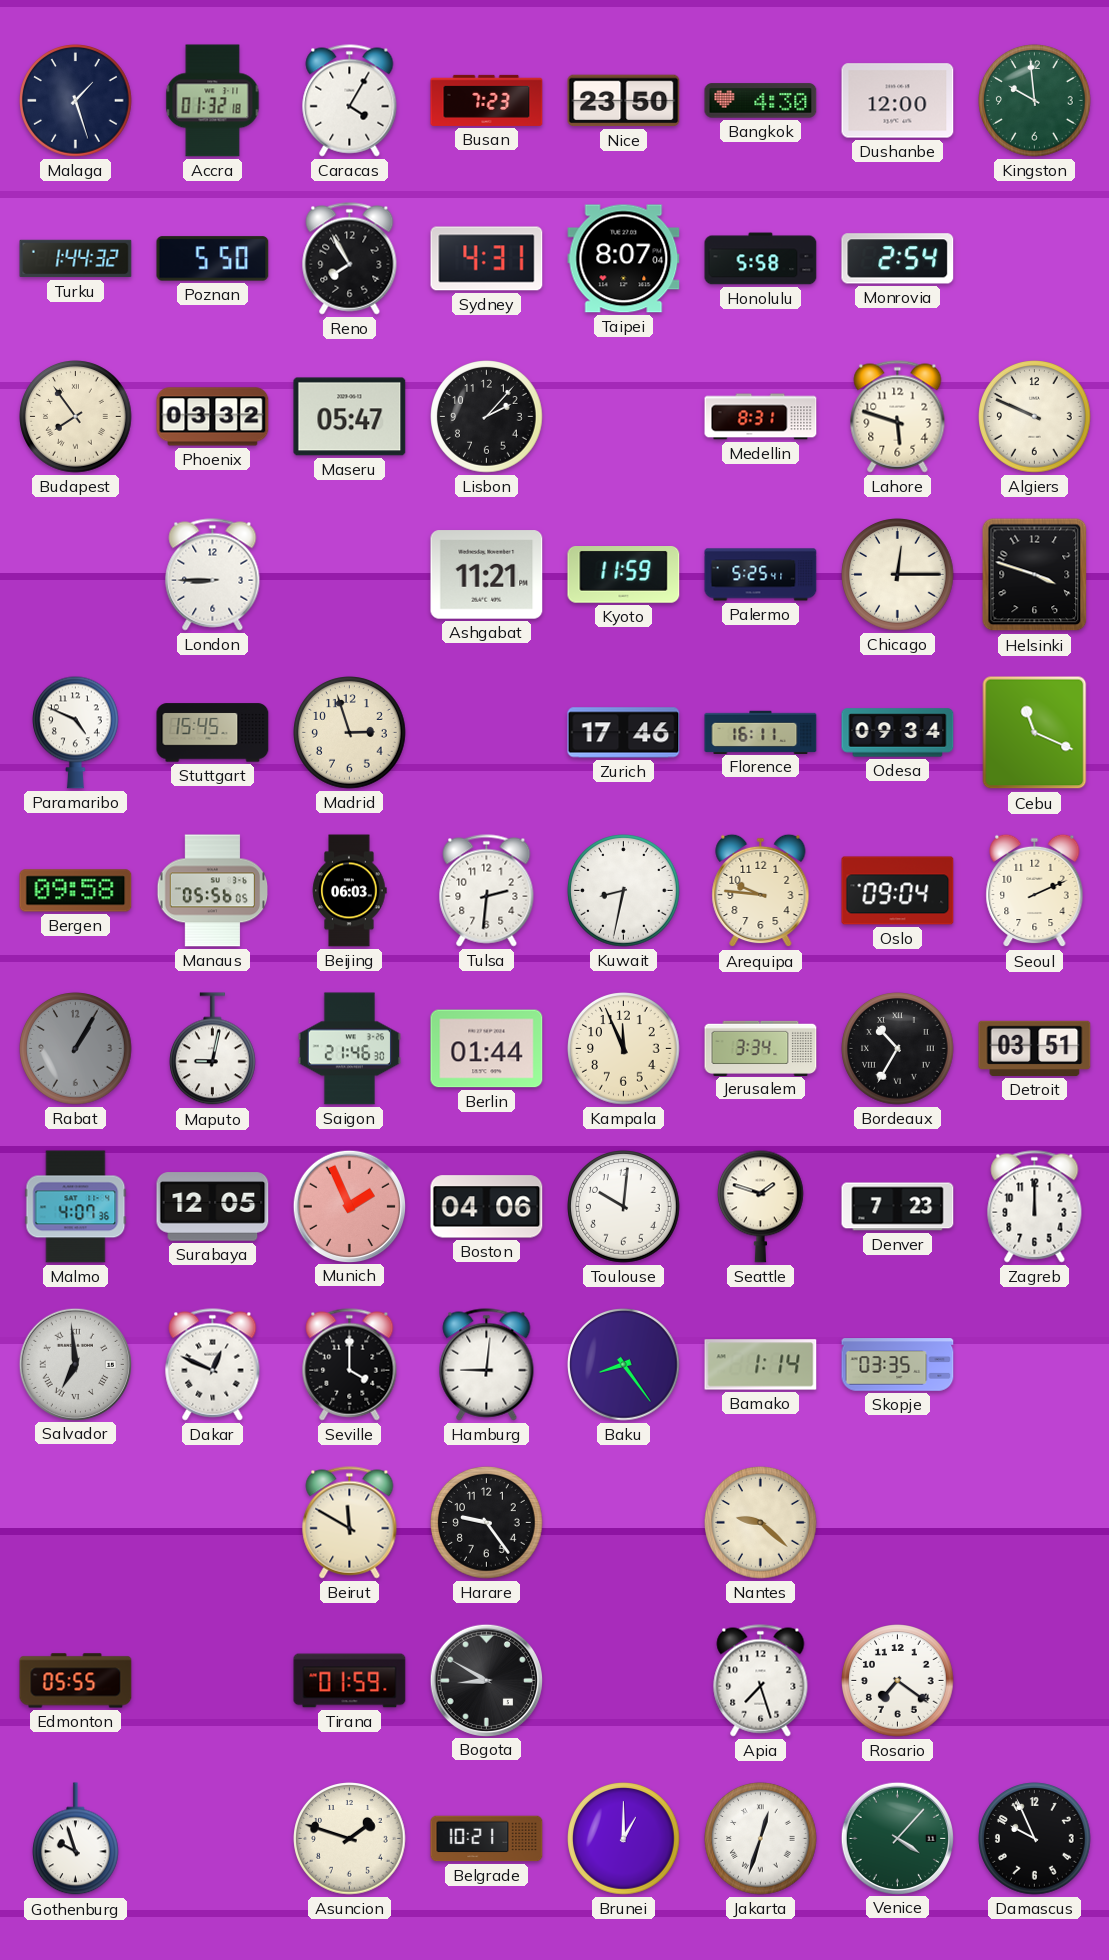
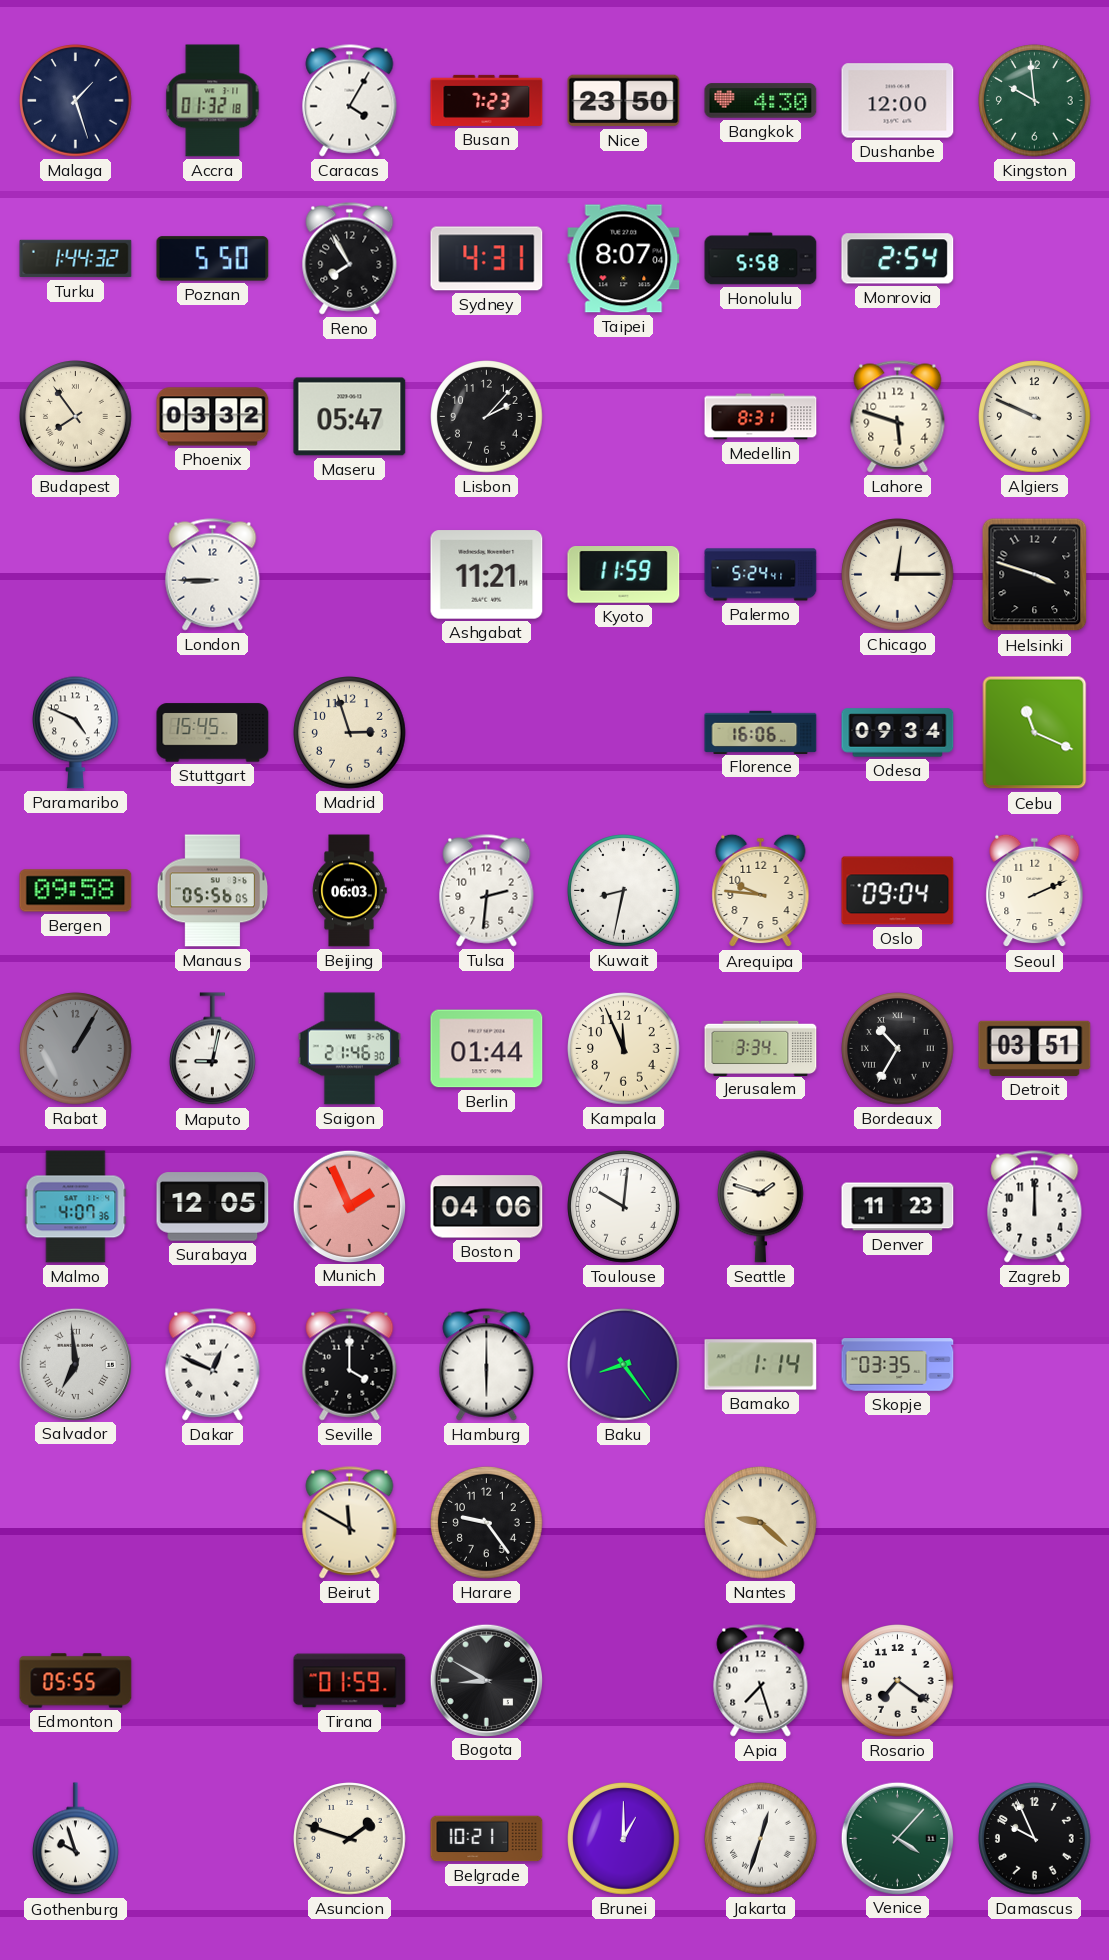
Palermo: 5:25 -> 5:24
Zurich: 17:46 -> none
Florence: 16:11 -> 16:06
Denver: 7:23 -> 11:23
Hamburg: 9:01 -> 6:00
